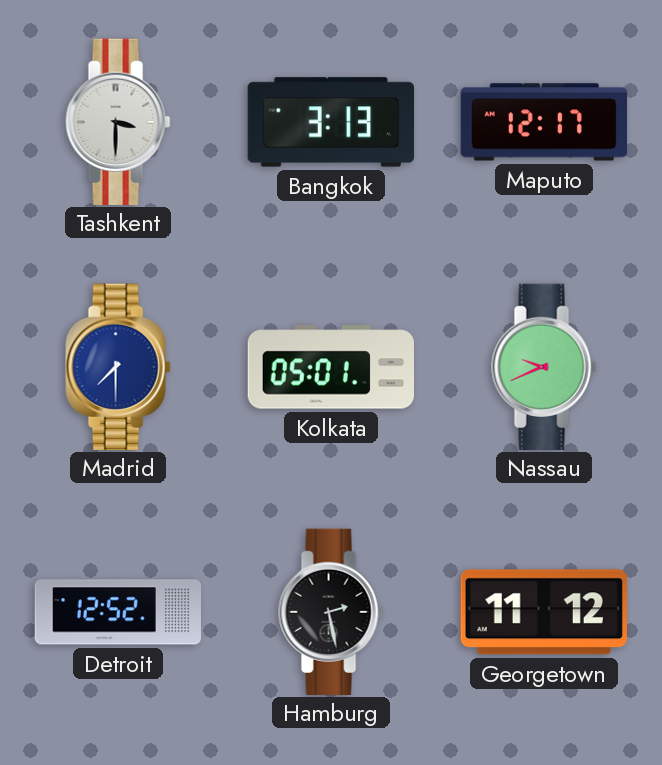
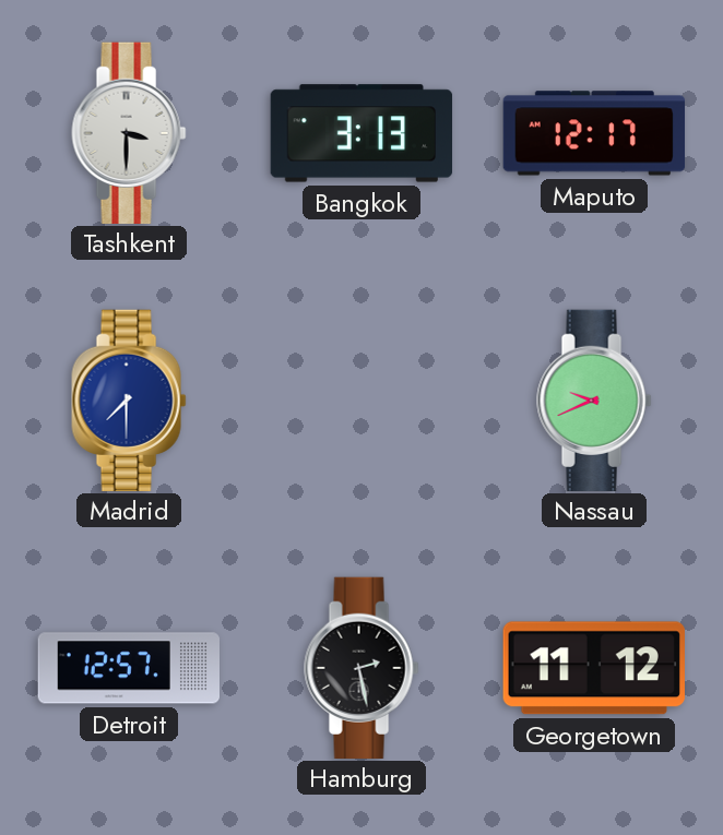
Kolkata: 05:01 -> none
Detroit: 12:52 -> 12:57
